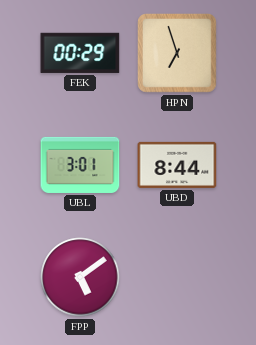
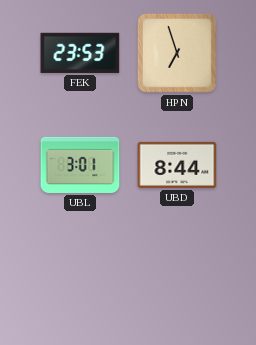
FEK: 00:29 -> 23:53
FPP: 5:09 -> none
